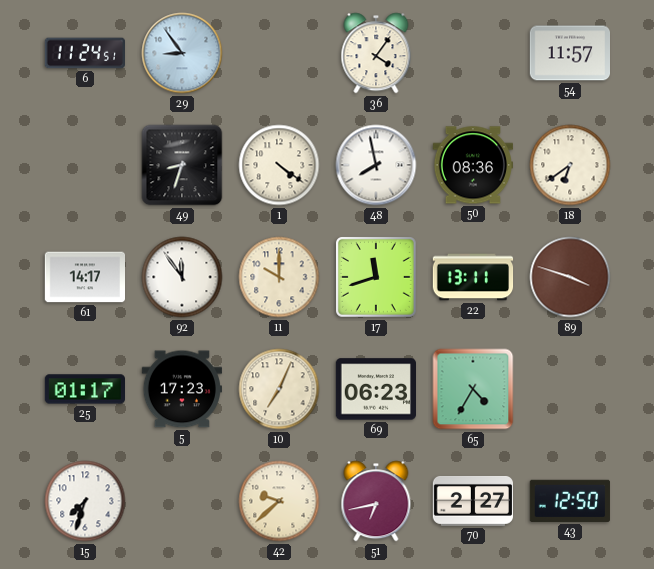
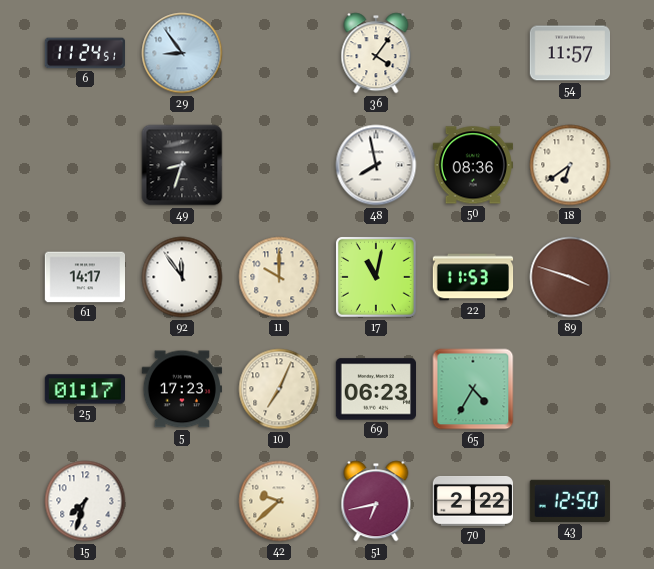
1: 4:21 -> none
17: 11:42 -> 11:02
22: 13:11 -> 11:53
70: 2:27 -> 2:22
